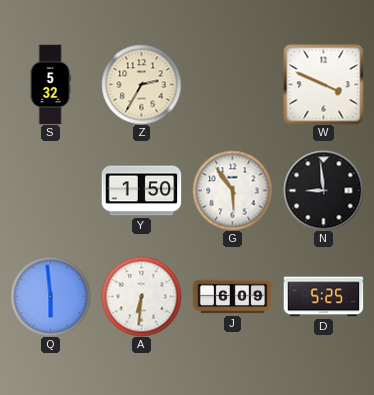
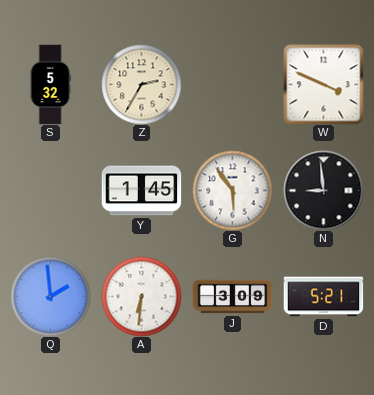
Y: 1:50 -> 1:45
Q: 5:59 -> 1:59
J: 6:09 -> 3:09
D: 5:25 -> 5:21
